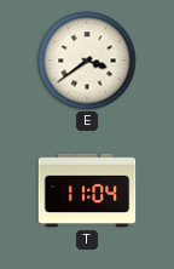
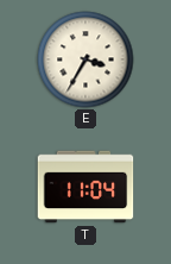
E: 3:39 -> 3:35
